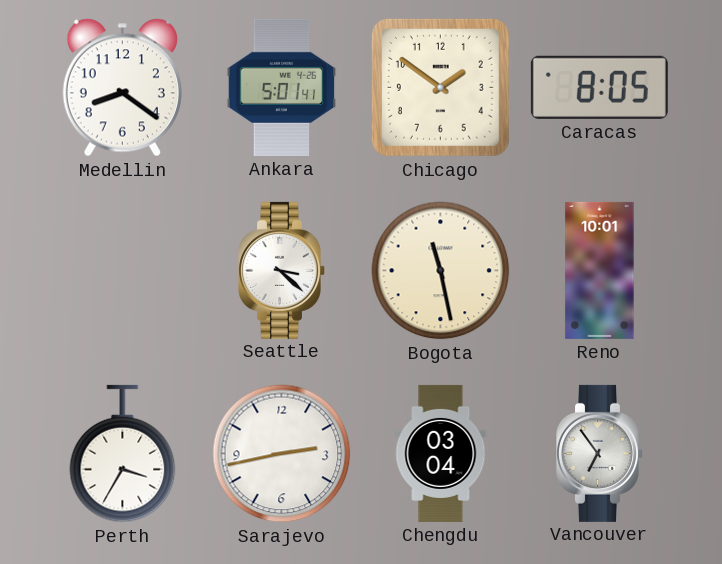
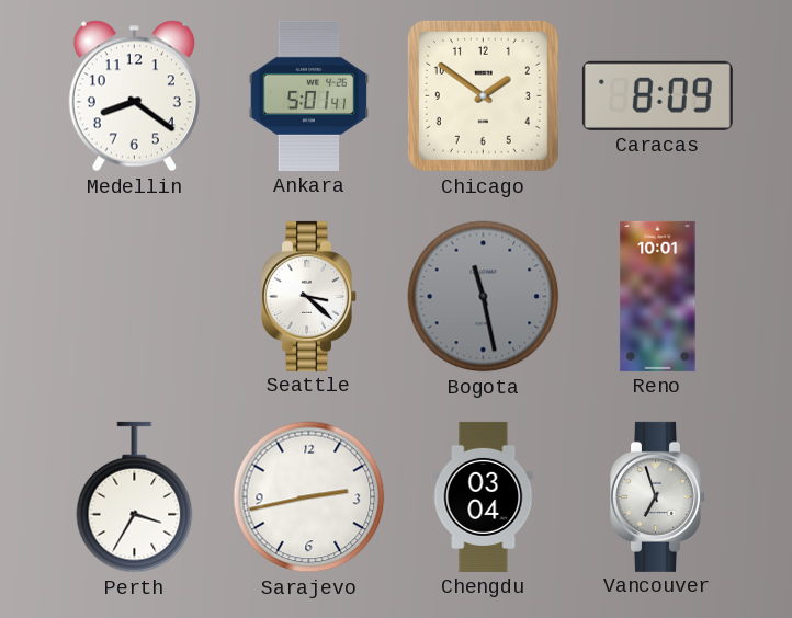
Caracas: 8:05 -> 8:09
Bogota dial: cream -> grey
Vancouver: 6:54 -> 6:57
